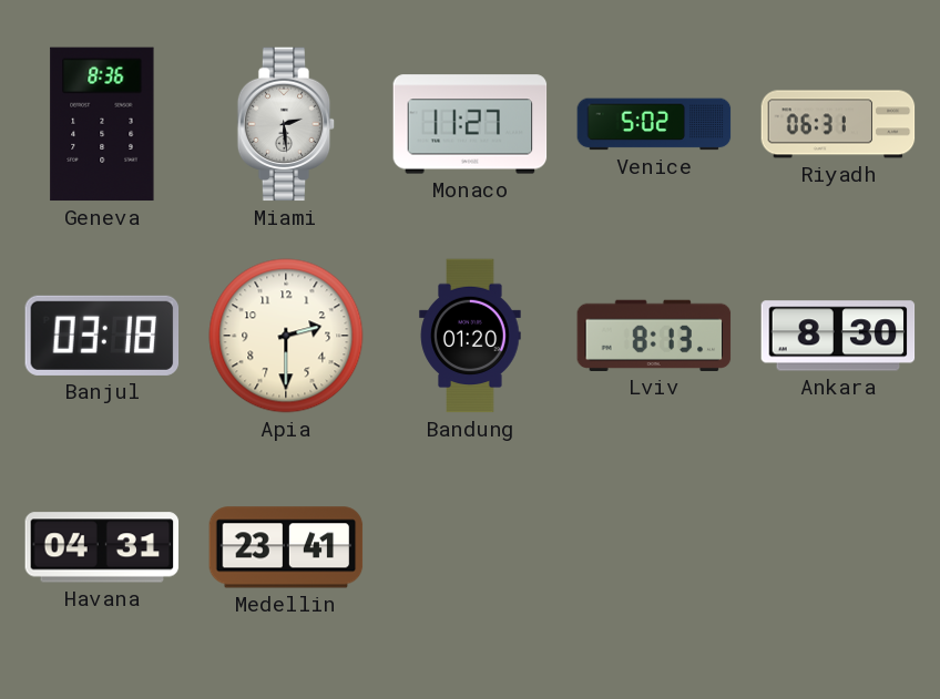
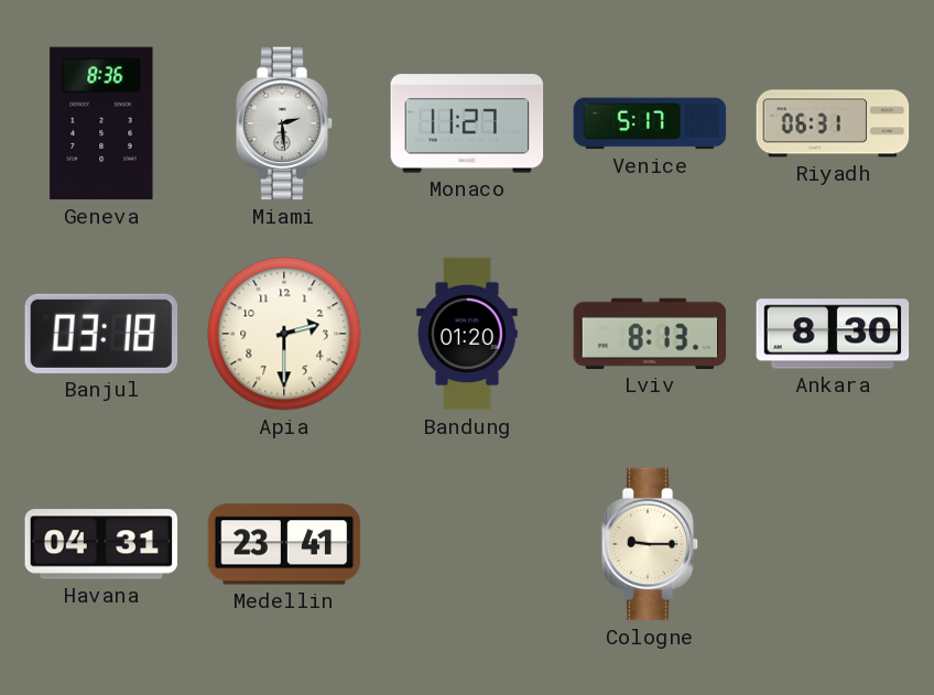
Venice: 5:02 -> 5:17
Cologne: none -> 9:15
